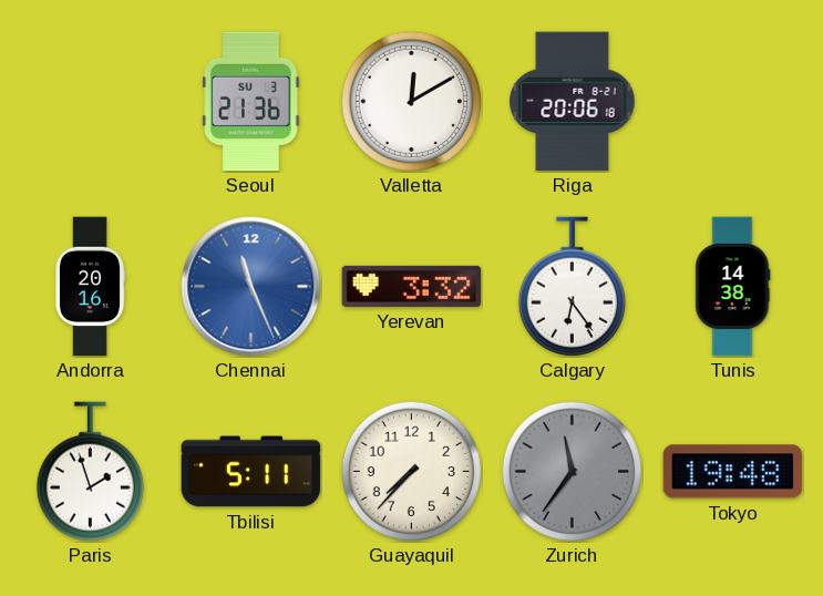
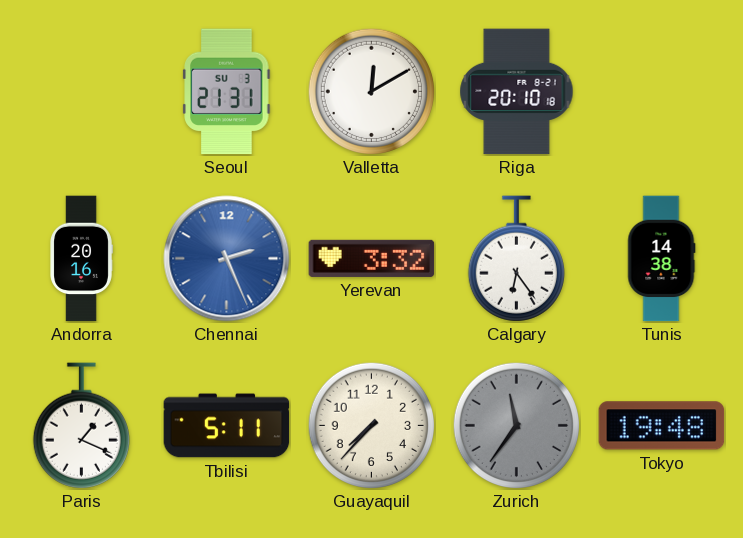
Seoul: 21:36 -> 21:31
Riga: 20:06 -> 20:10
Chennai: 11:26 -> 2:26
Paris: 1:57 -> 1:19
